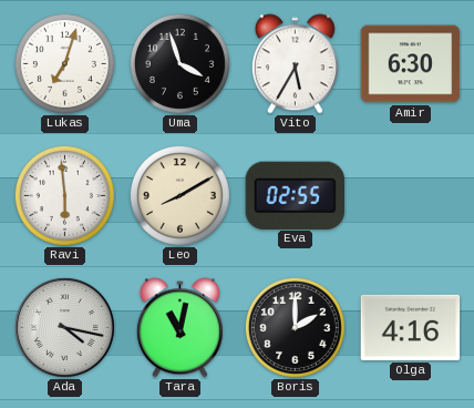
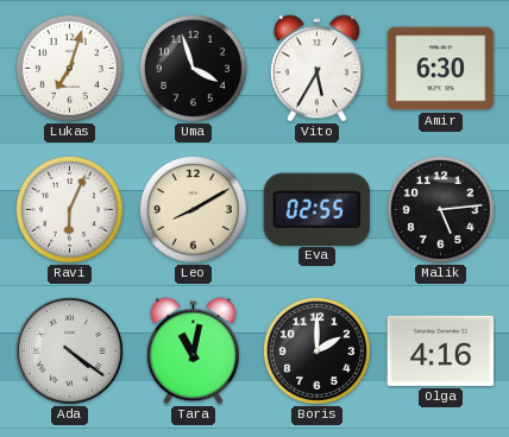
Ravi: 5:59 -> 6:04
Malik: none -> 5:14
Ada: 4:17 -> 4:21
